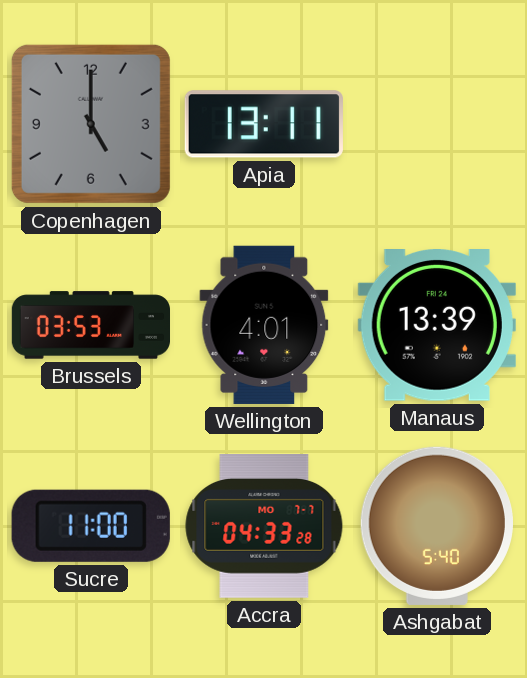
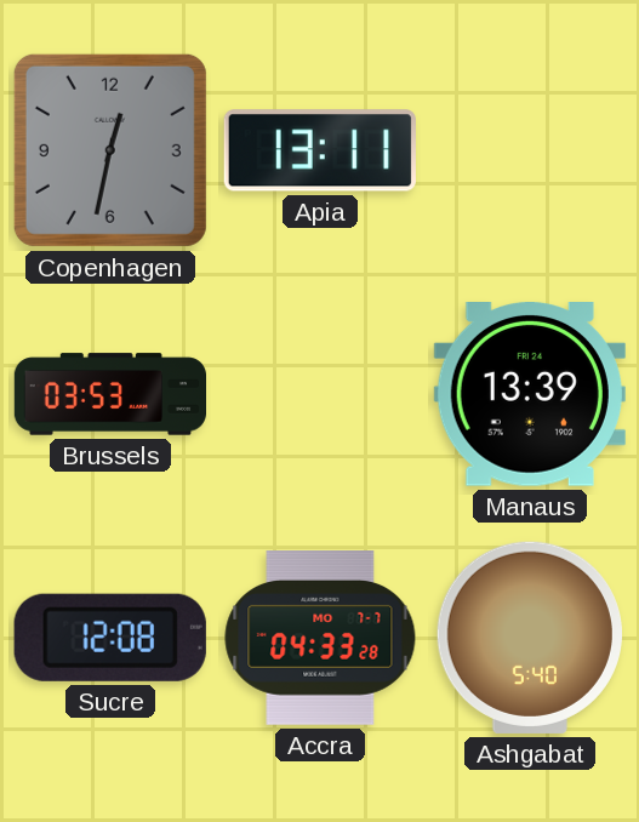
Copenhagen: 5:00 -> 12:32
Wellington: 4:01 -> none
Sucre: 11:00 -> 12:08
